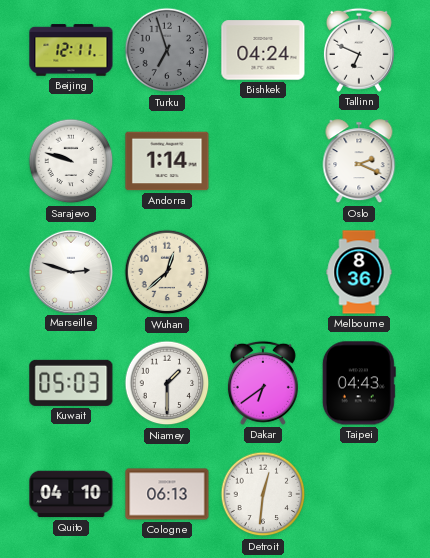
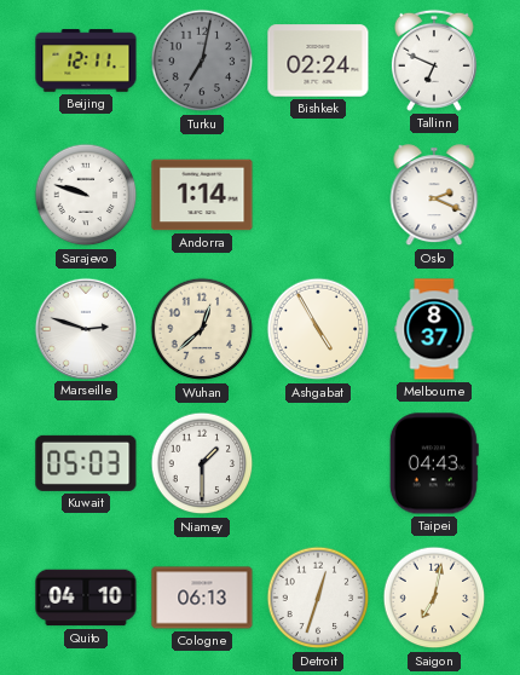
Turku: 6:57 -> 7:02
Bishkek: 04:24 -> 02:24
Ashgabat: none -> 4:55
Melbourne: 8:36 -> 8:37
Dakar: 6:39 -> none
Detroit: 12:31 -> 12:33
Saigon: none -> 7:02
